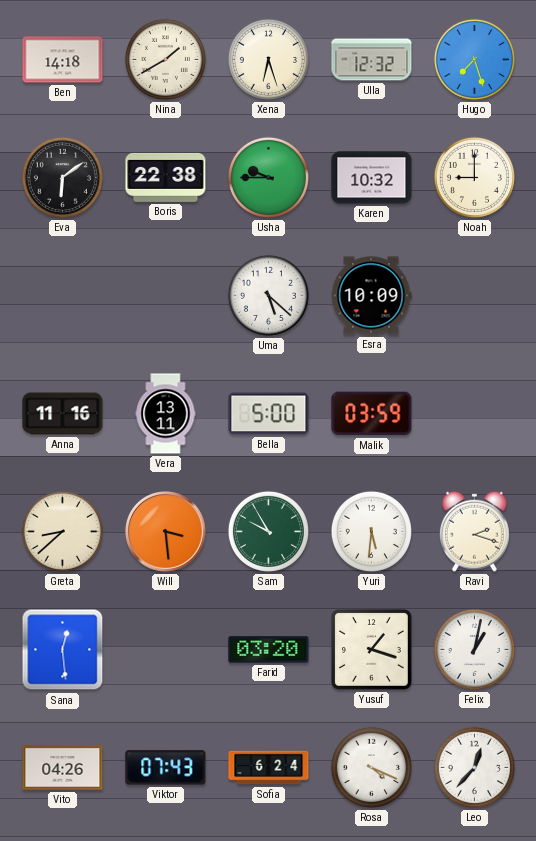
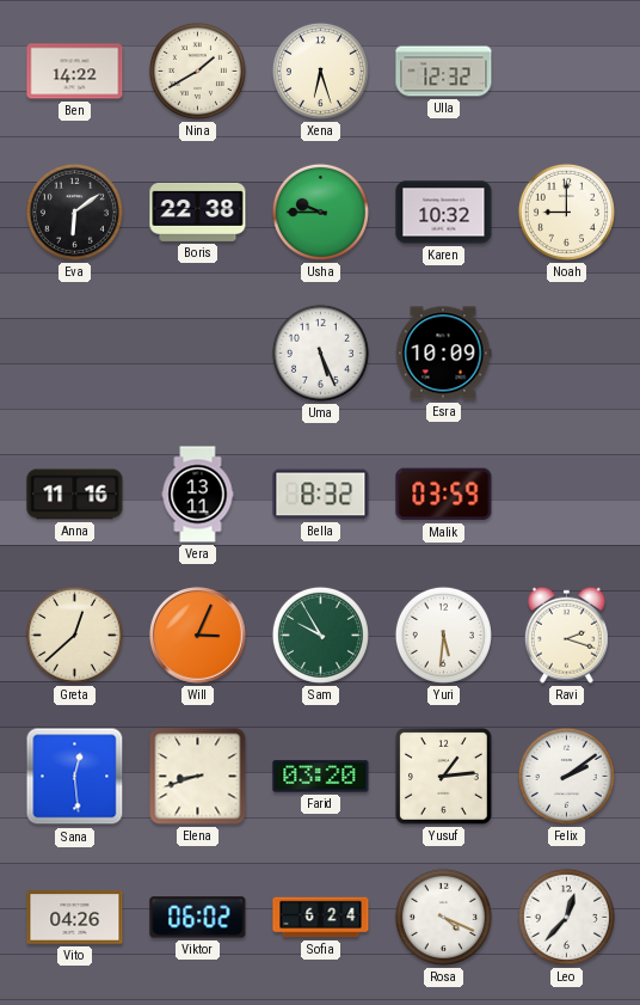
Ben: 14:18 -> 14:22
Hugo: 7:27 -> none
Uma: 5:22 -> 5:26
Bella: 5:00 -> 8:32
Greta: 8:38 -> 12:38
Will: 3:29 -> 3:04
Elena: none -> 8:42
Yusuf: 1:18 -> 1:14
Felix: 1:02 -> 2:09
Viktor: 07:43 -> 06:02
